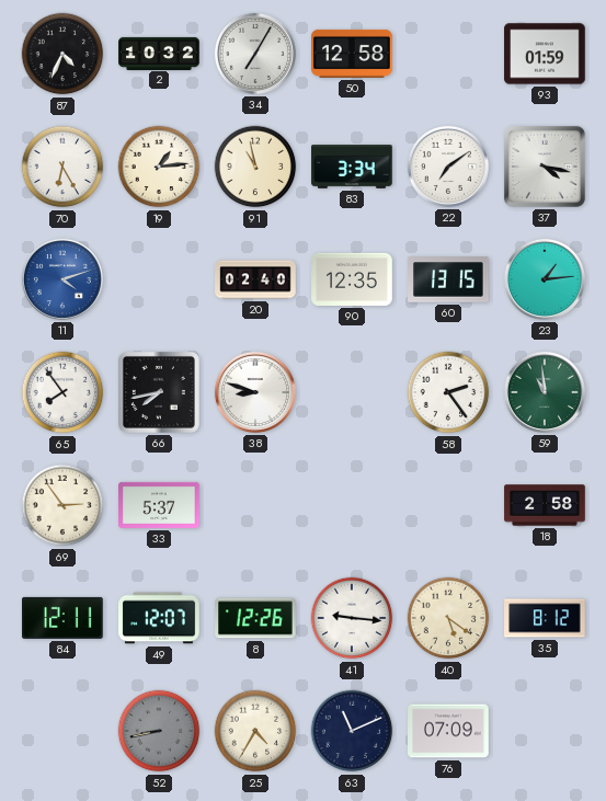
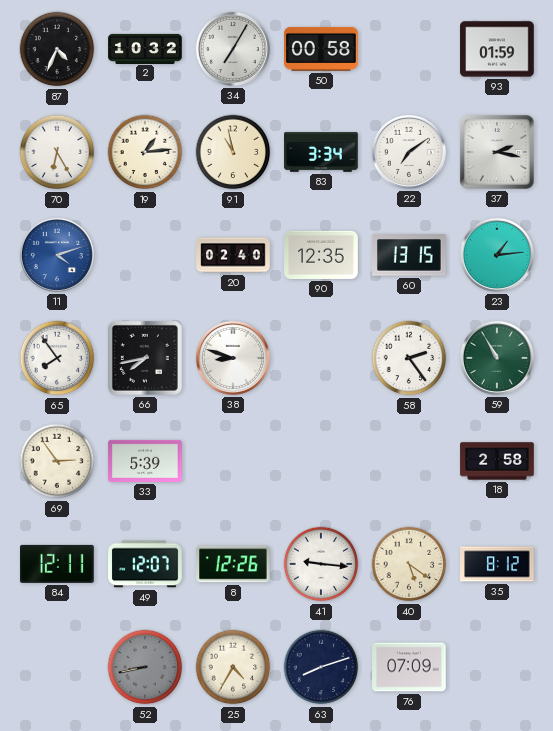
50: 12:58 -> 00:58
37: 4:17 -> 2:17
59: 10:59 -> 10:55
33: 5:37 -> 5:39
63: 11:11 -> 8:12
